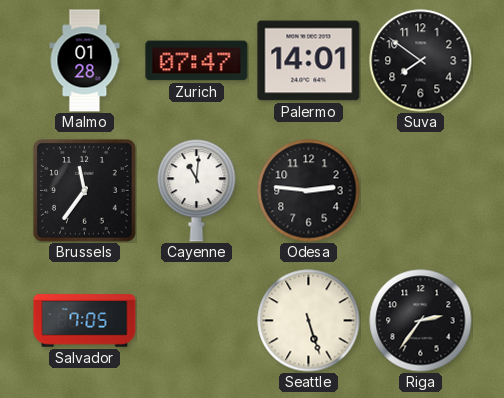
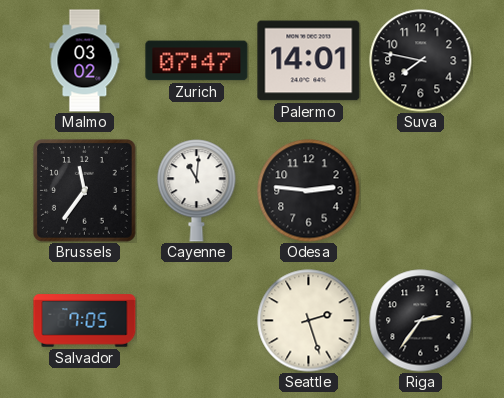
Malmo: 01:28 -> 03:02
Suva: 7:51 -> 7:47
Seattle: 5:27 -> 2:27
